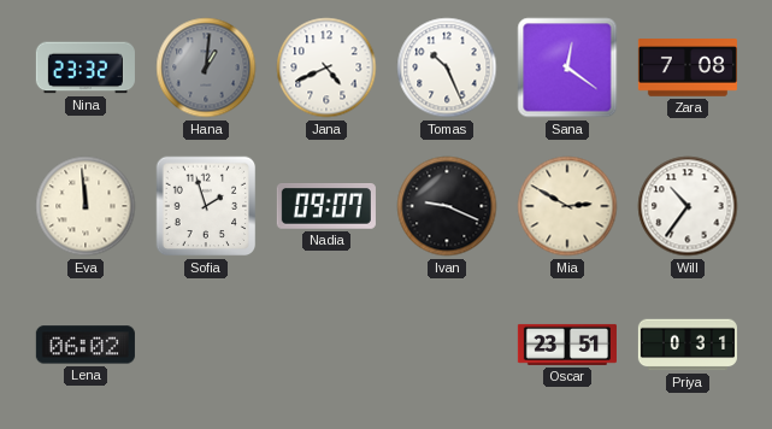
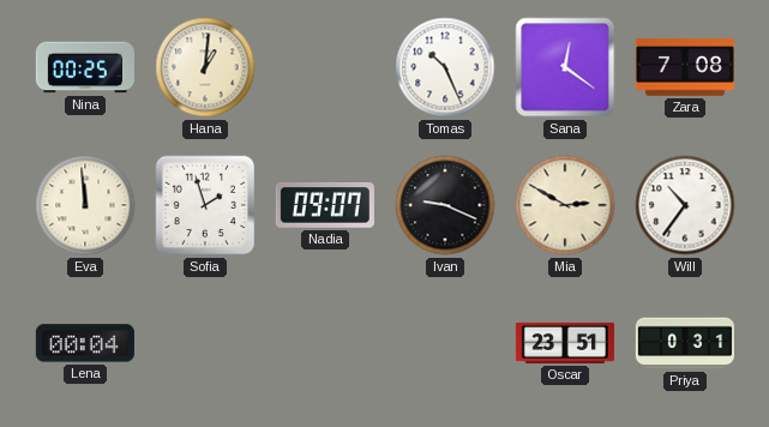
Nina: 23:32 -> 00:25
Hana dial: grey -> cream
Jana: 4:41 -> none
Lena: 06:02 -> 00:04
